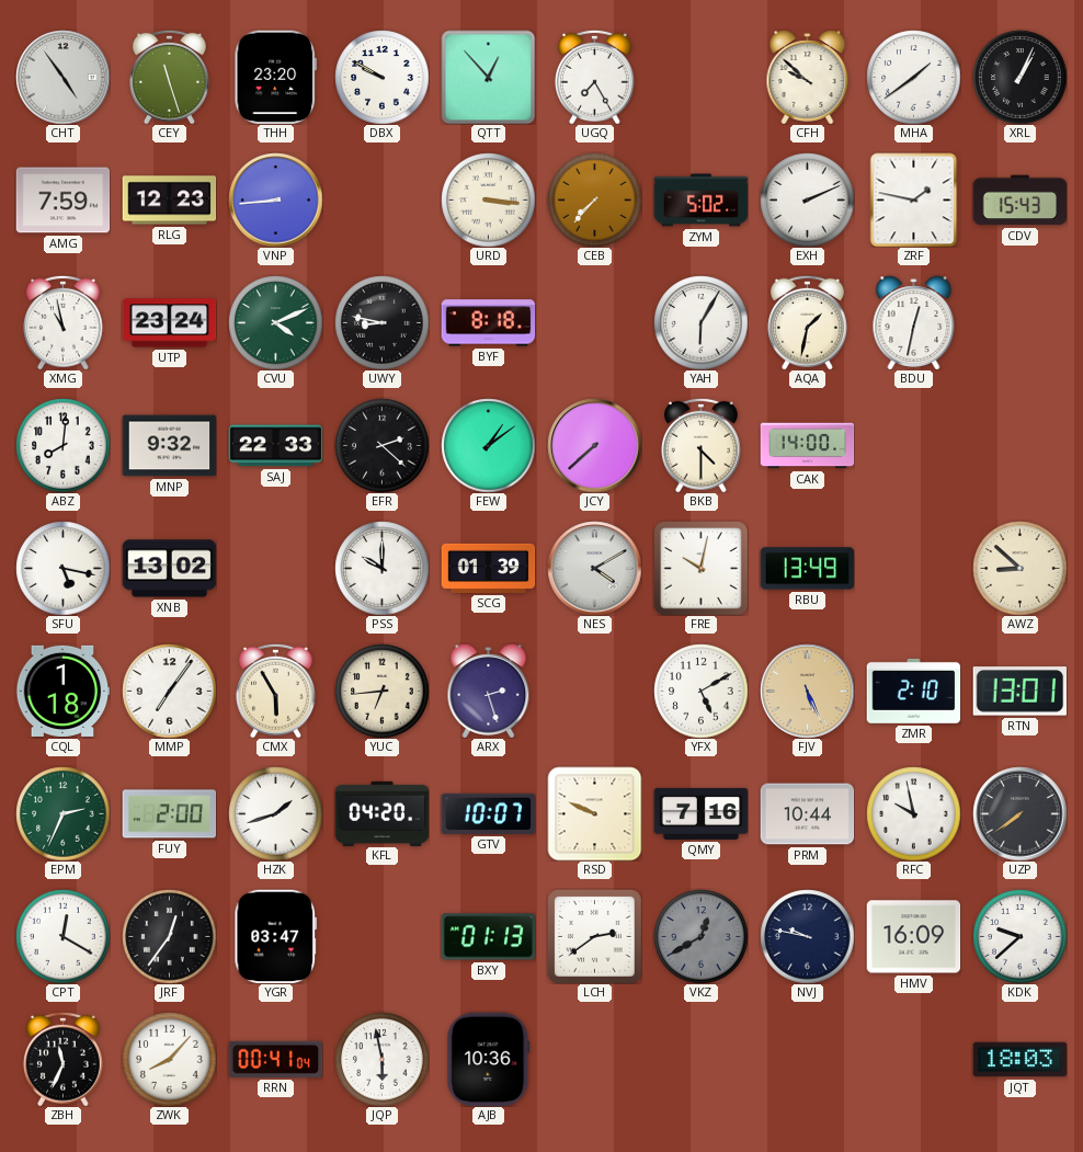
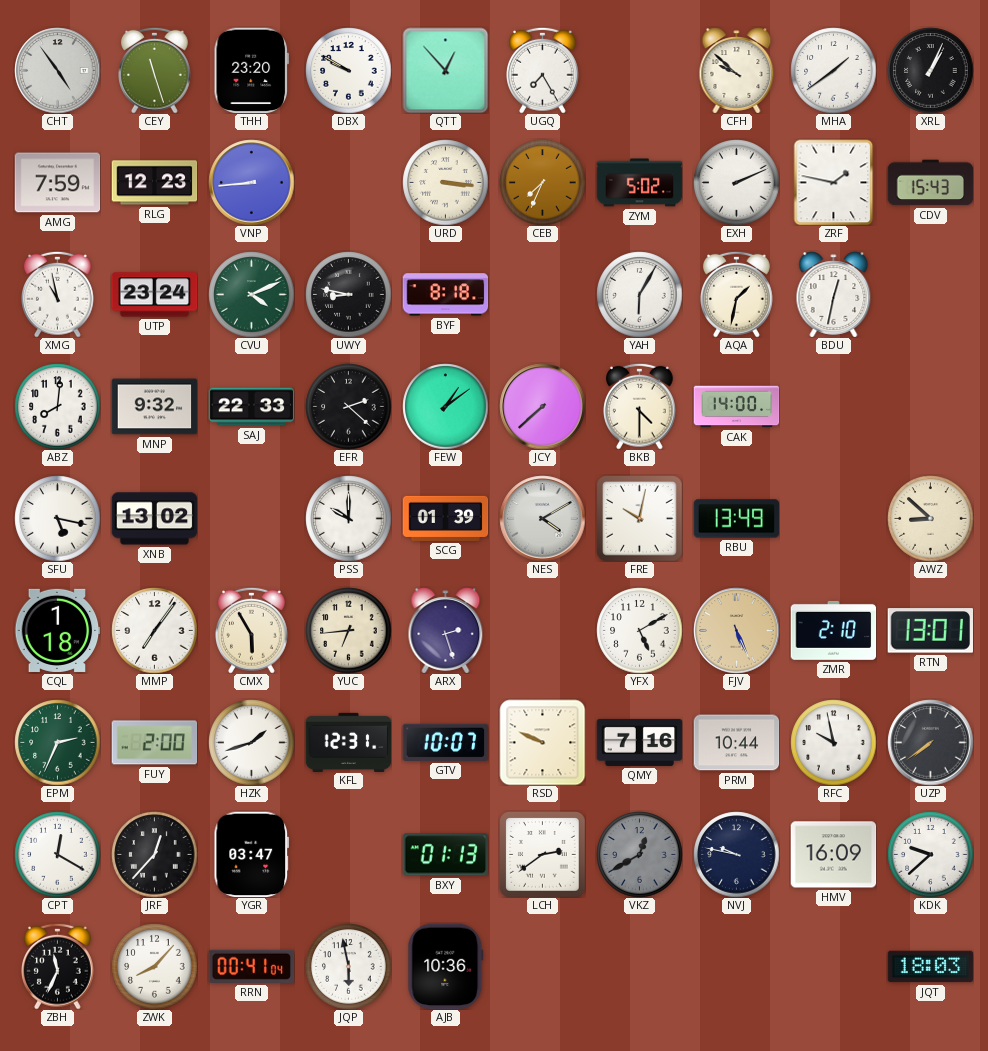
CEB: 7:37 -> 7:34
KFL: 04:20 -> 12:31
JRF: 12:36 -> 12:37
